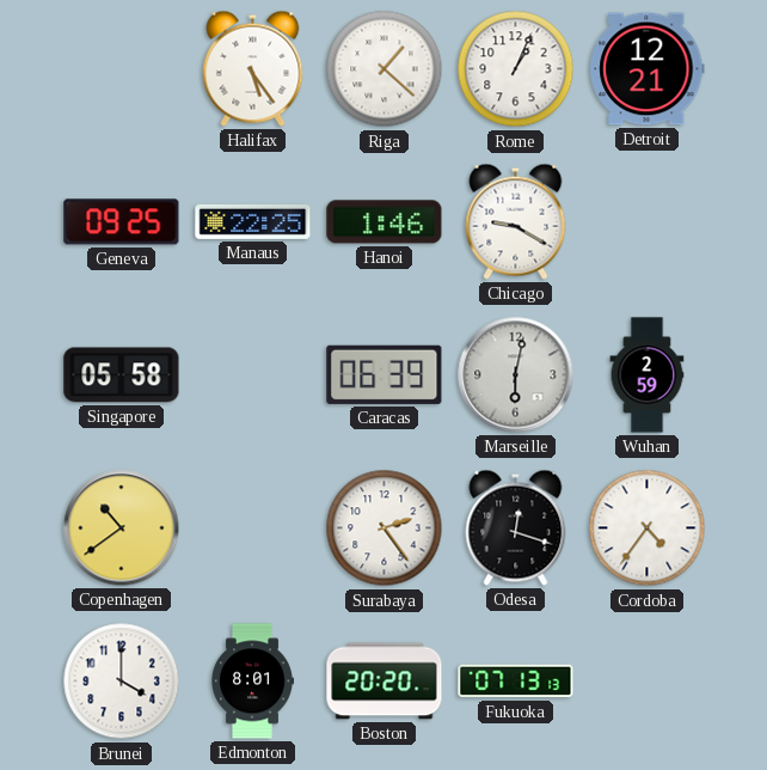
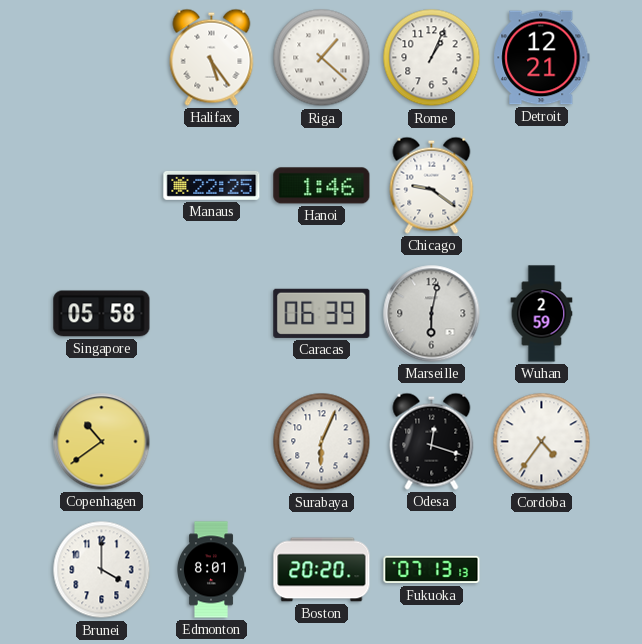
Geneva: 09:25 -> none
Chicago: 9:20 -> 9:21
Surabaya: 2:24 -> 6:04
